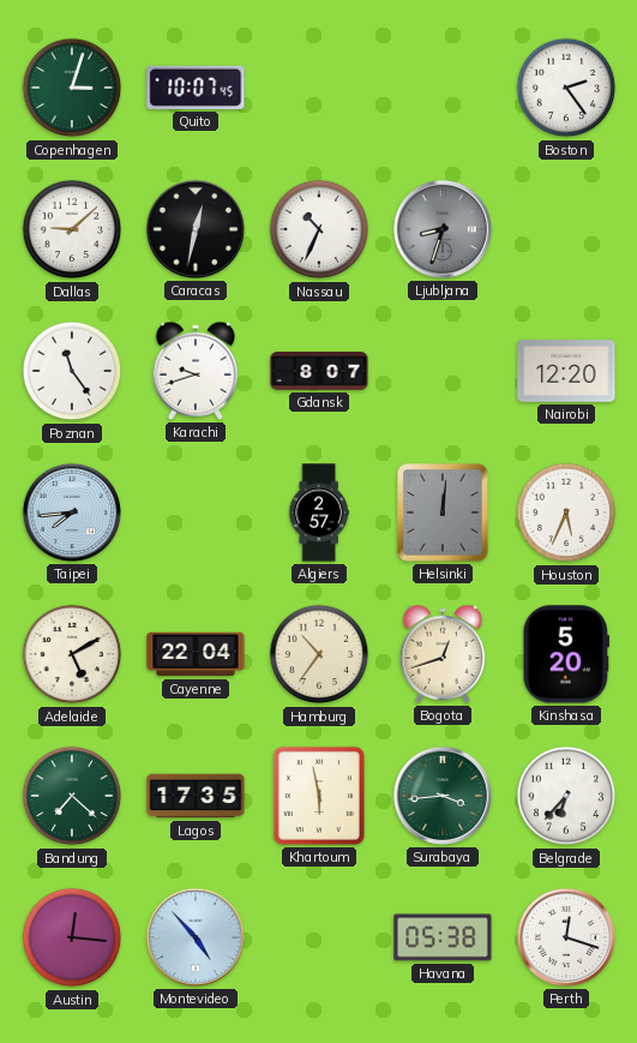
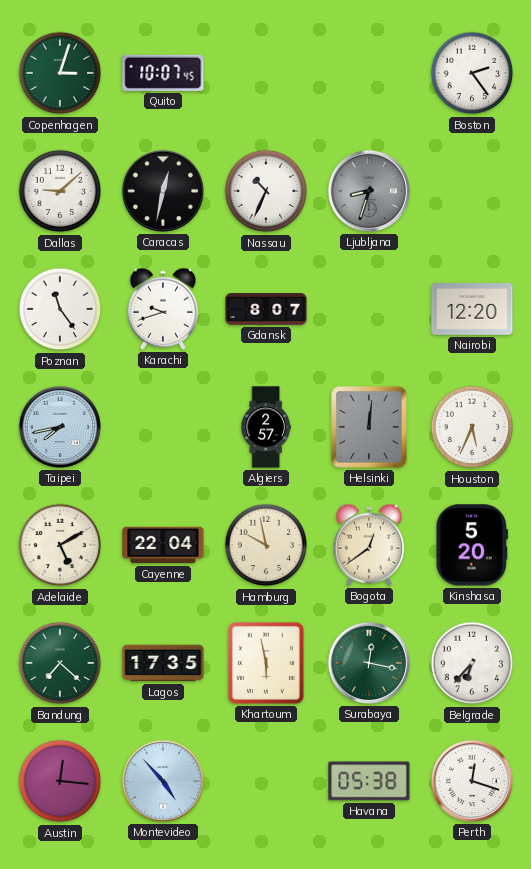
Taipei: 7:44 -> 7:43
Hamburg: 10:36 -> 9:58
Bogota: 12:42 -> 12:39
Surabaya: 3:44 -> 12:17
